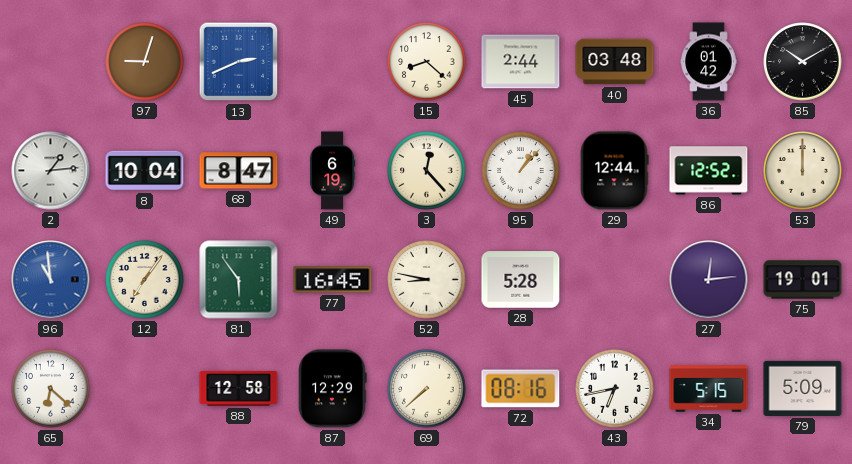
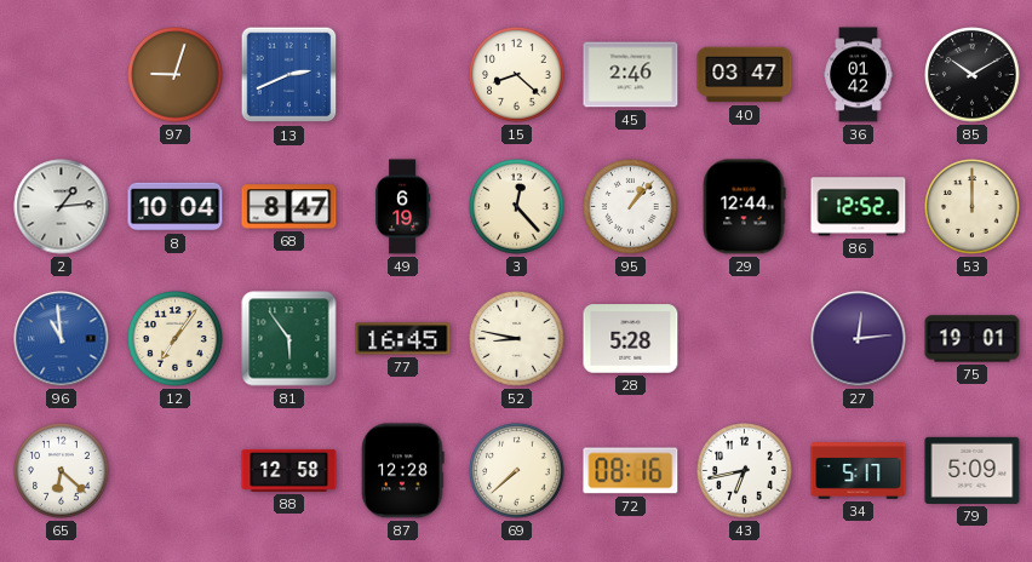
45: 2:44 -> 2:46
40: 03:48 -> 03:47
87: 12:29 -> 12:28
34: 5:15 -> 5:17
